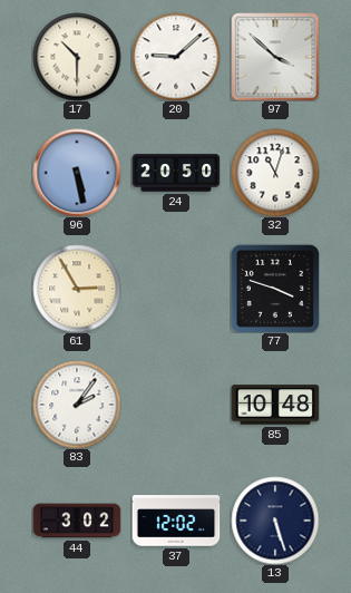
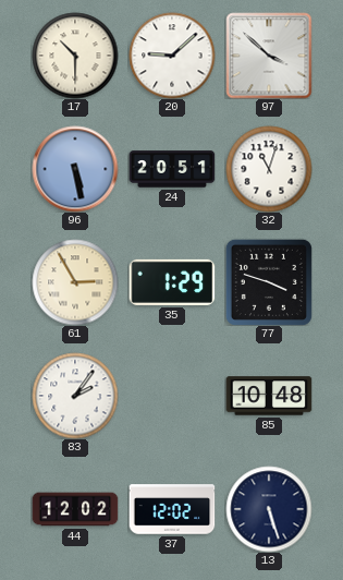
24: 20:50 -> 20:51
35: none -> 1:29
44: 3:02 -> 12:02
